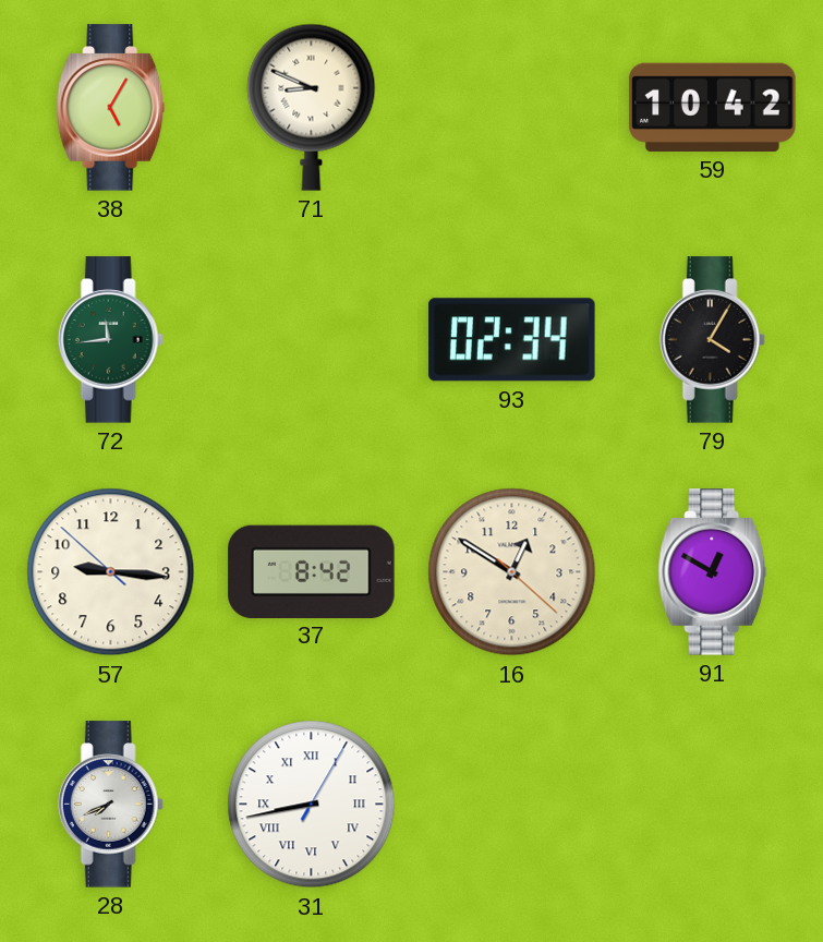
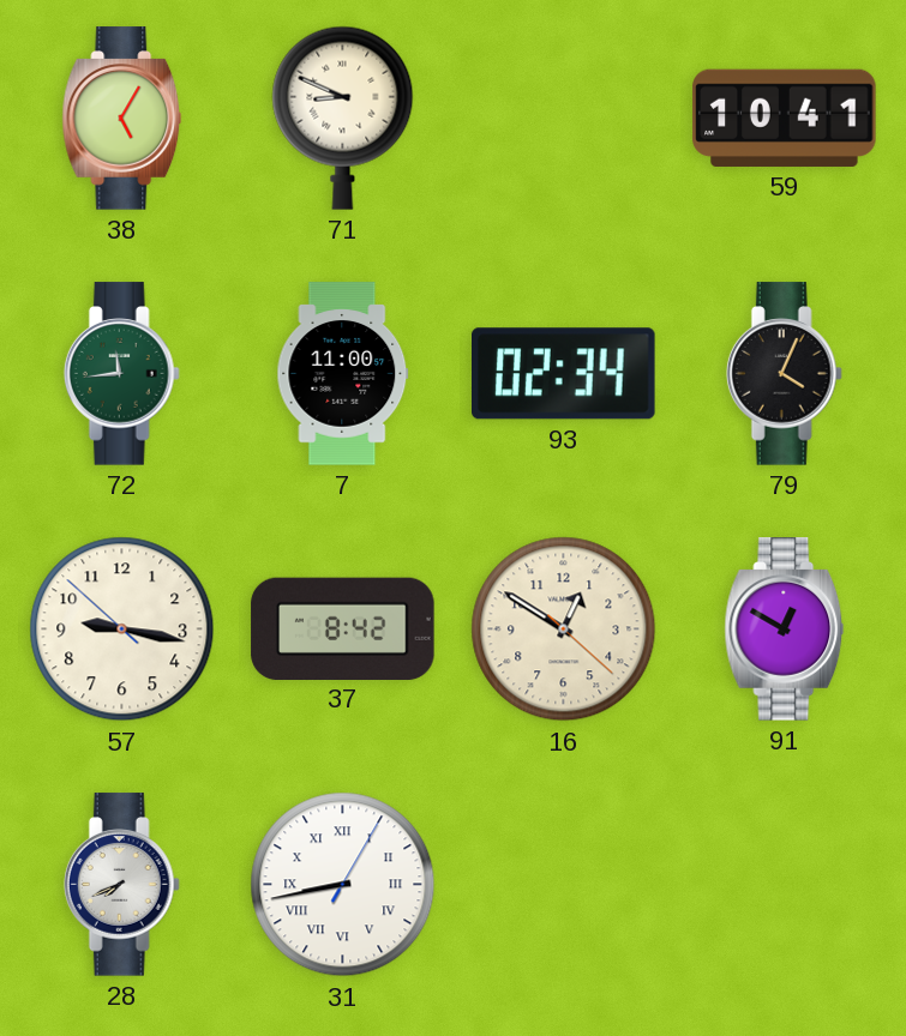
59: 10:42 -> 10:41
7: none -> 11:00
79: 4:05 -> 4:04
57: 9:15 -> 9:16
